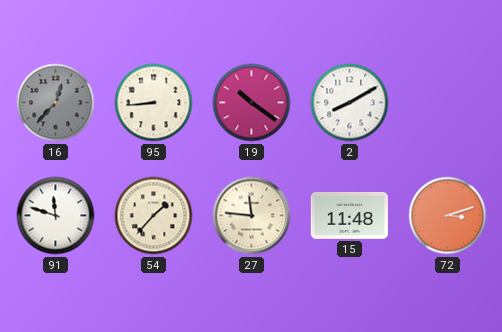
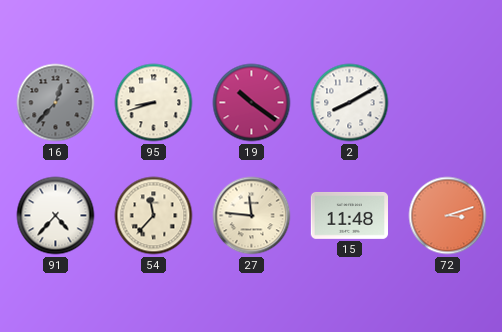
95: 8:44 -> 8:42
91: 11:48 -> 4:37
54: 1:37 -> 11:37
